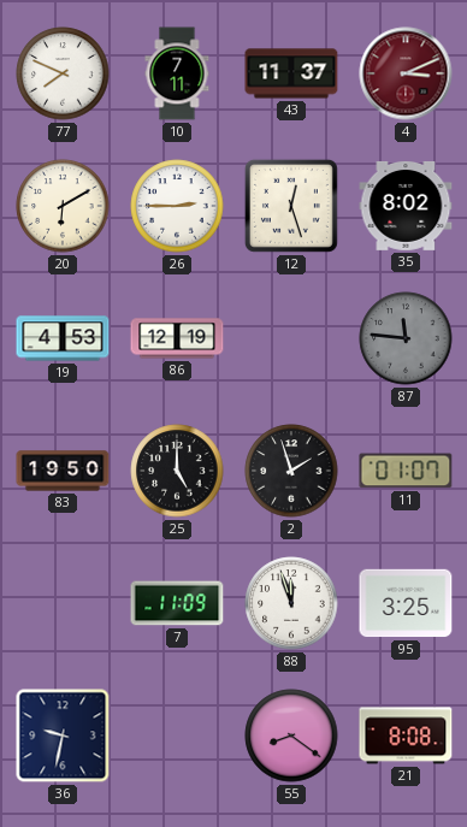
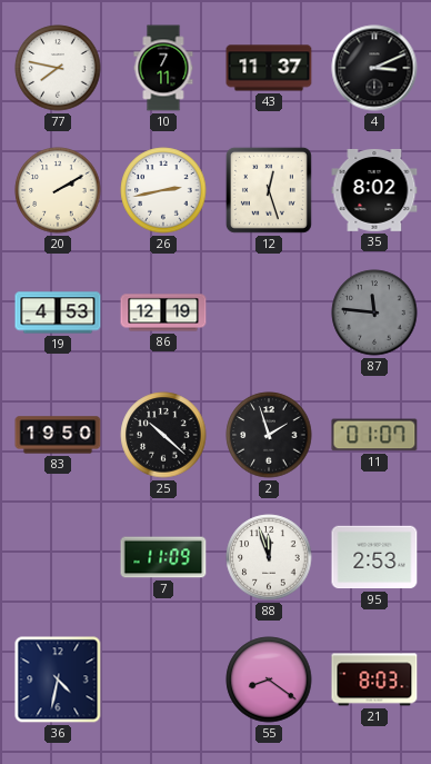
77: 7:49 -> 7:47
4 dial: burgundy -> black
20: 6:10 -> 2:10
26: 2:45 -> 2:43
25: 5:00 -> 10:22
95: 3:25 -> 2:53
36: 9:32 -> 4:32
21: 8:08 -> 8:03
